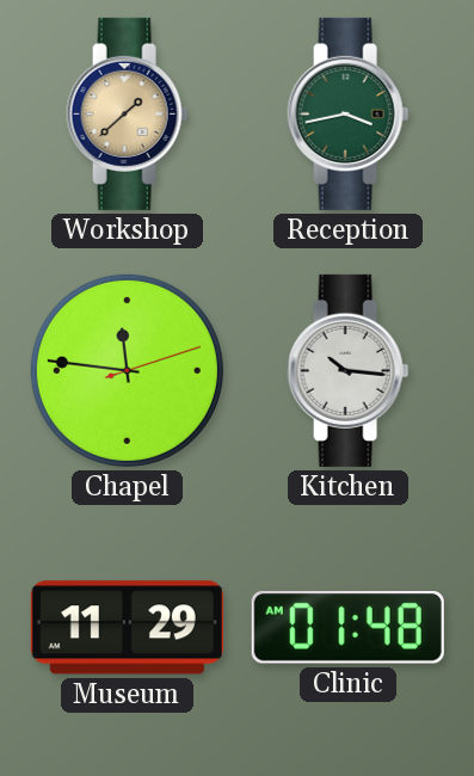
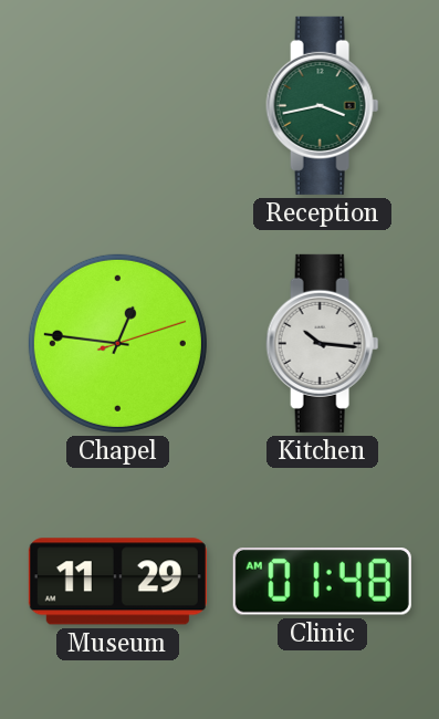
Workshop: 1:38 -> none
Chapel: 11:46 -> 12:46
